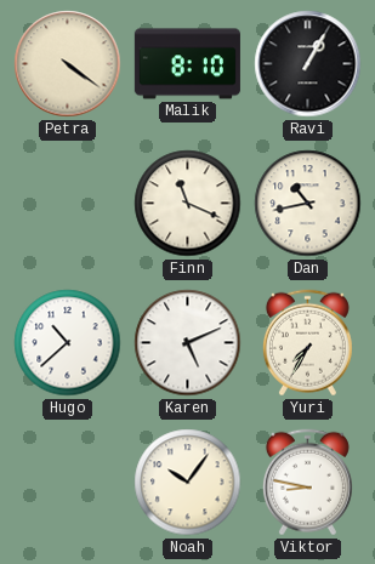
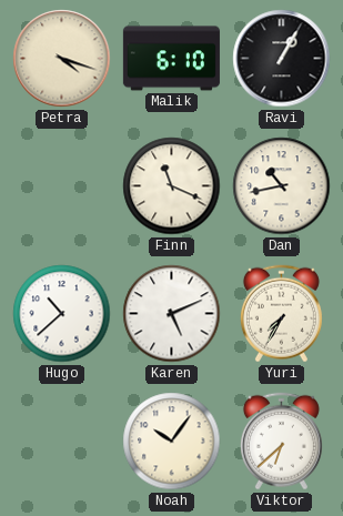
Petra: 4:21 -> 4:18
Malik: 8:10 -> 6:10
Viktor: 8:47 -> 6:38
